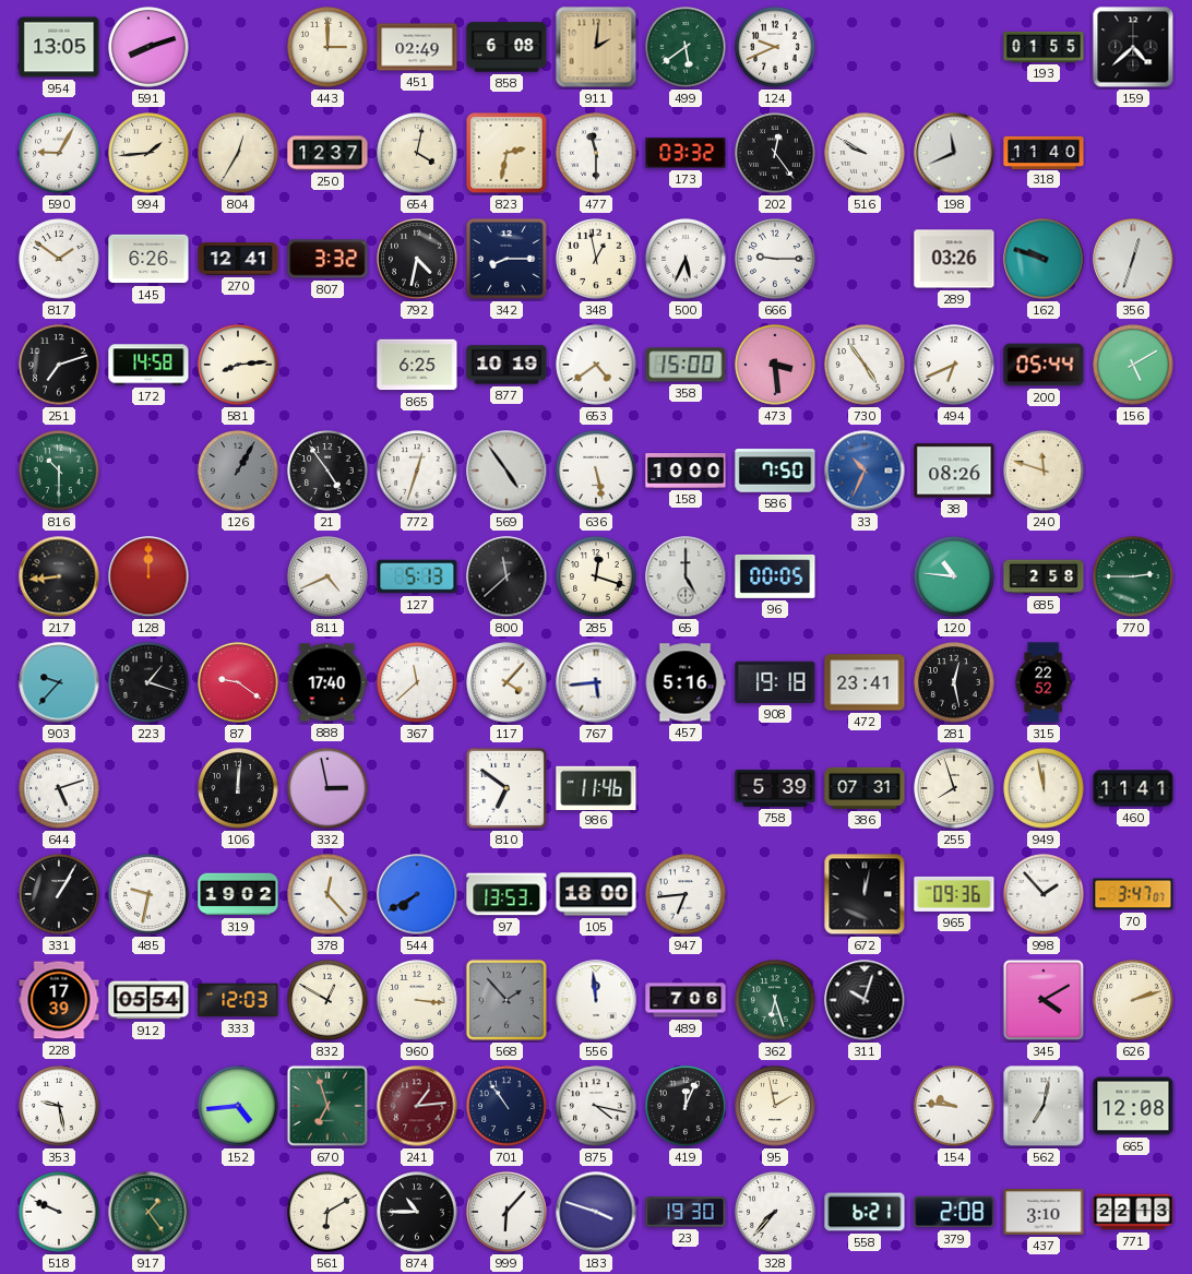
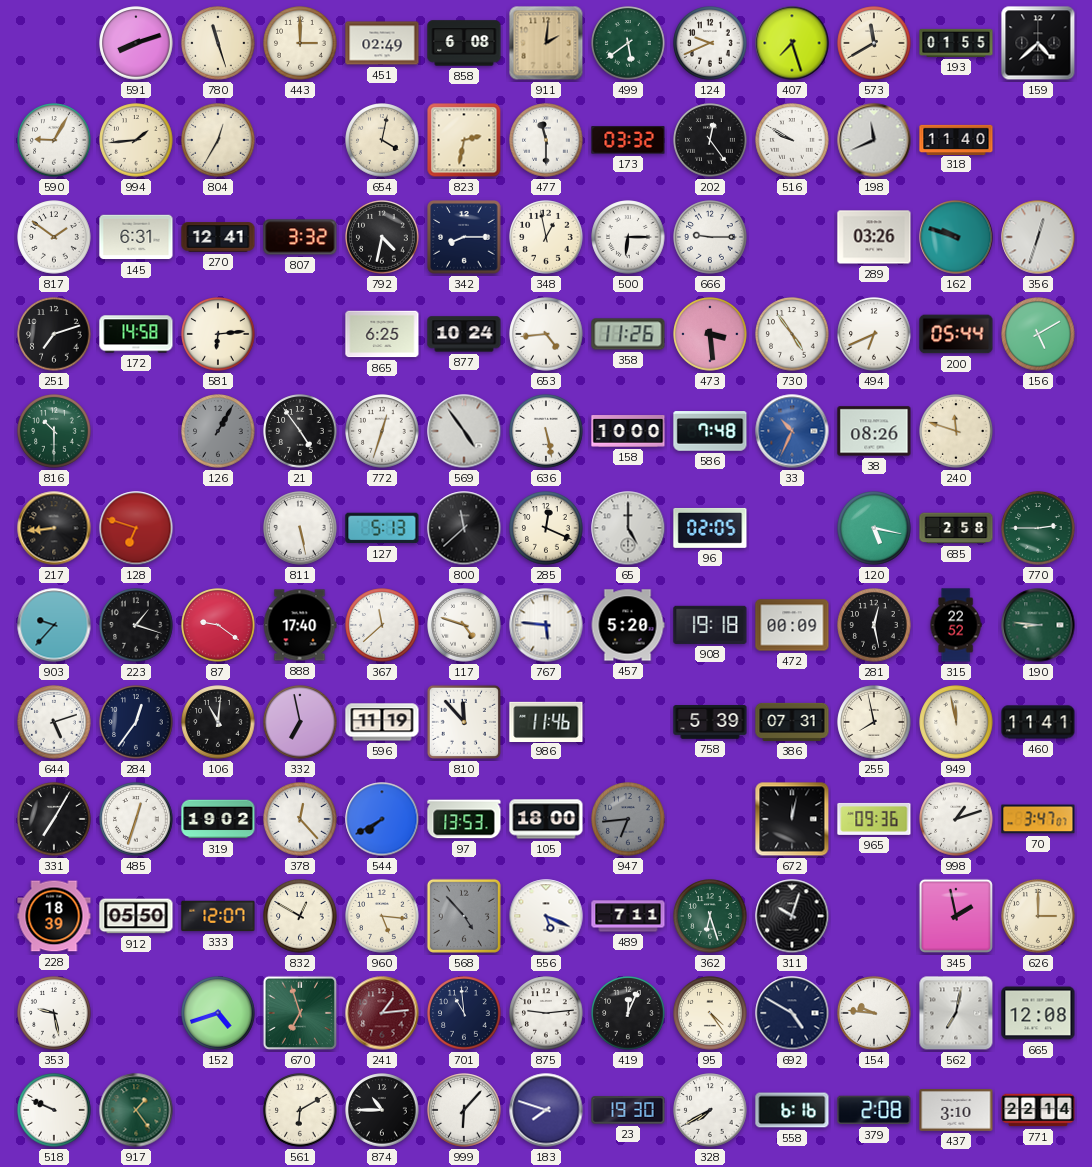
954: 13:05 -> none
780: none -> 11:27
407: none -> 7:27
573: none -> 11:40
250: 12:37 -> none
145: 6:26 -> 6:31
500: 5:34 -> 6:15
581: 8:14 -> 6:14
877: 10:19 -> 10:24
653: 4:39 -> 4:44
358: 15:00 -> 11:26
586: 7:50 -> 7:48
128: 12:00 -> 6:48
811: 4:41 -> 5:28
285: 12:18 -> 12:19
96: 00:05 -> 02:05
120: 10:46 -> 5:17
117: 4:07 -> 4:48
767: 5:44 -> 5:46
457: 5:16 -> 5:20
472: 23:41 -> 00:09
190: none -> 8:46
284: none -> 12:36
106: 12:01 -> 11:01
332: 2:58 -> 6:58
596: none -> 11:19
810: 6:51 -> 11:53
255: 7:57 -> 7:58
331: 1:05 -> 7:05
485: 9:32 -> 12:33
947 dial: white -> grey
998: 1:53 -> 1:12
228: 17:39 -> 18:39
912: 05:54 -> 05:50
333: 12:03 -> 12:07
960: 3:16 -> 5:16
568: 1:53 -> 4:53
556: 11:59 -> 5:19
489: 7:06 -> 7:11
345: 4:10 -> 1:58
626: 2:12 -> 3:00
152: 4:44 -> 4:42
701: 10:54 -> 10:59
875: 4:17 -> 9:14
95: 1:58 -> 4:24
692: none -> 4:50
183: 3:48 -> 7:48
328: 7:37 -> 7:40
558: 6:21 -> 6:16
771: 22:13 -> 22:14
